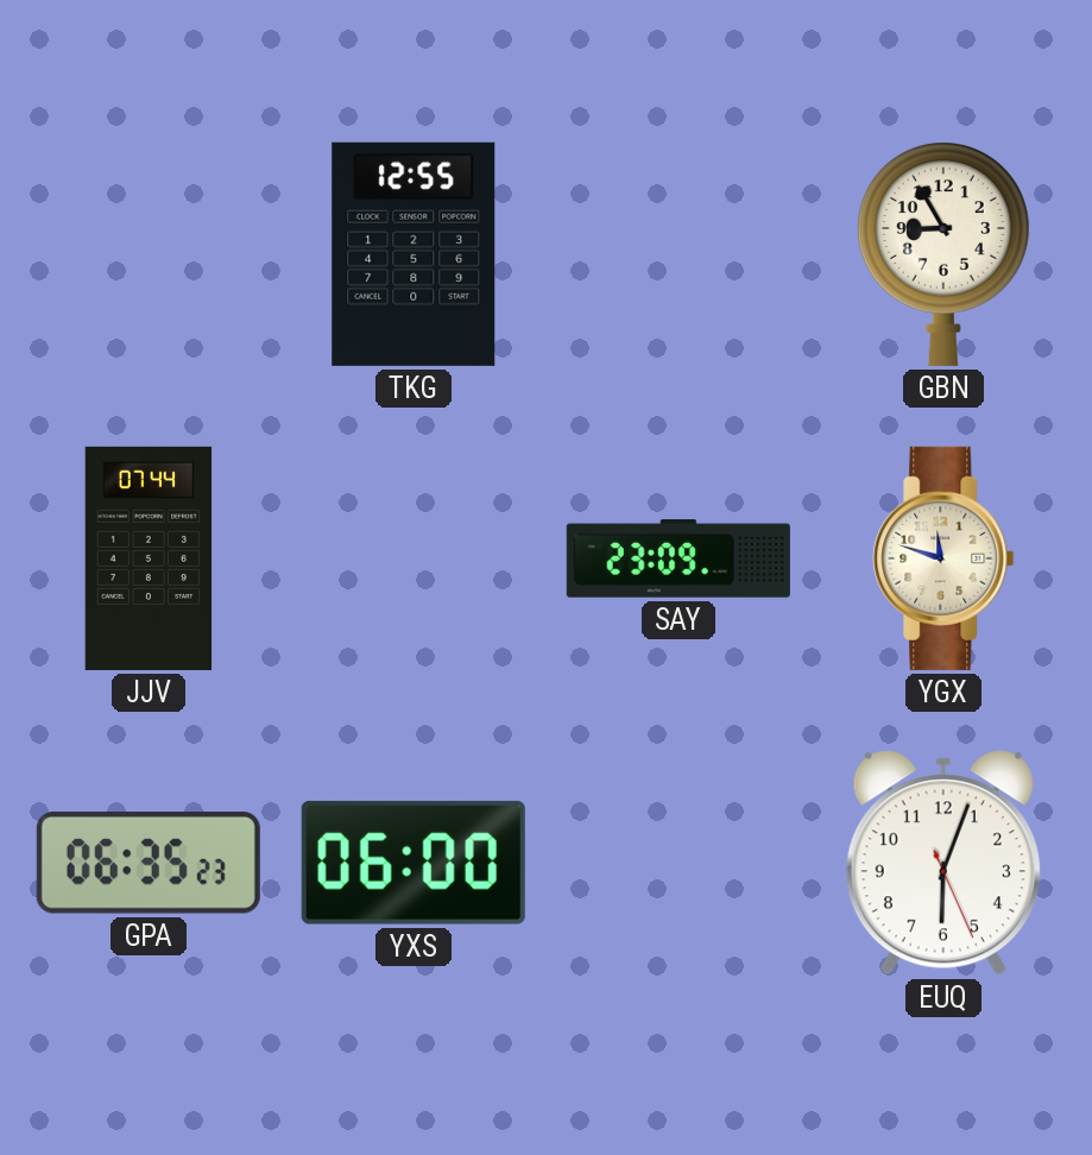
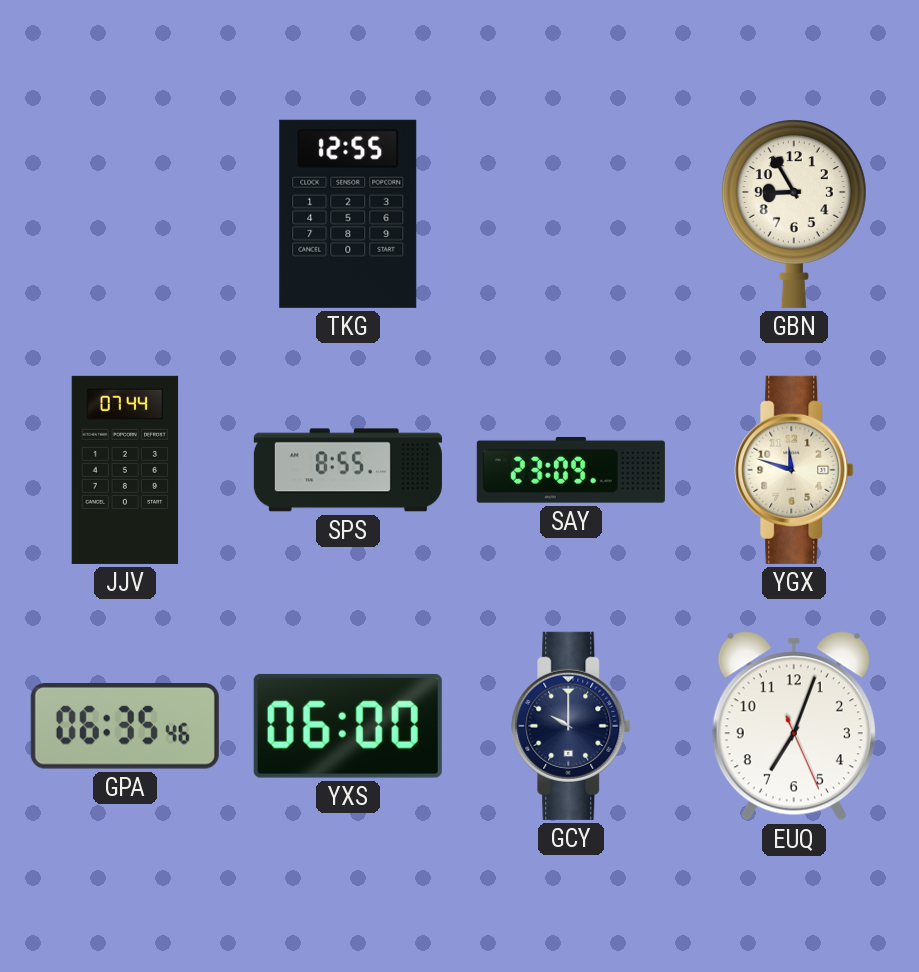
SPS: none -> 8:55
GPA: 06:35:23 -> 06:35:46
GCY: none -> 10:00
EUQ: 6:03 -> 7:03
